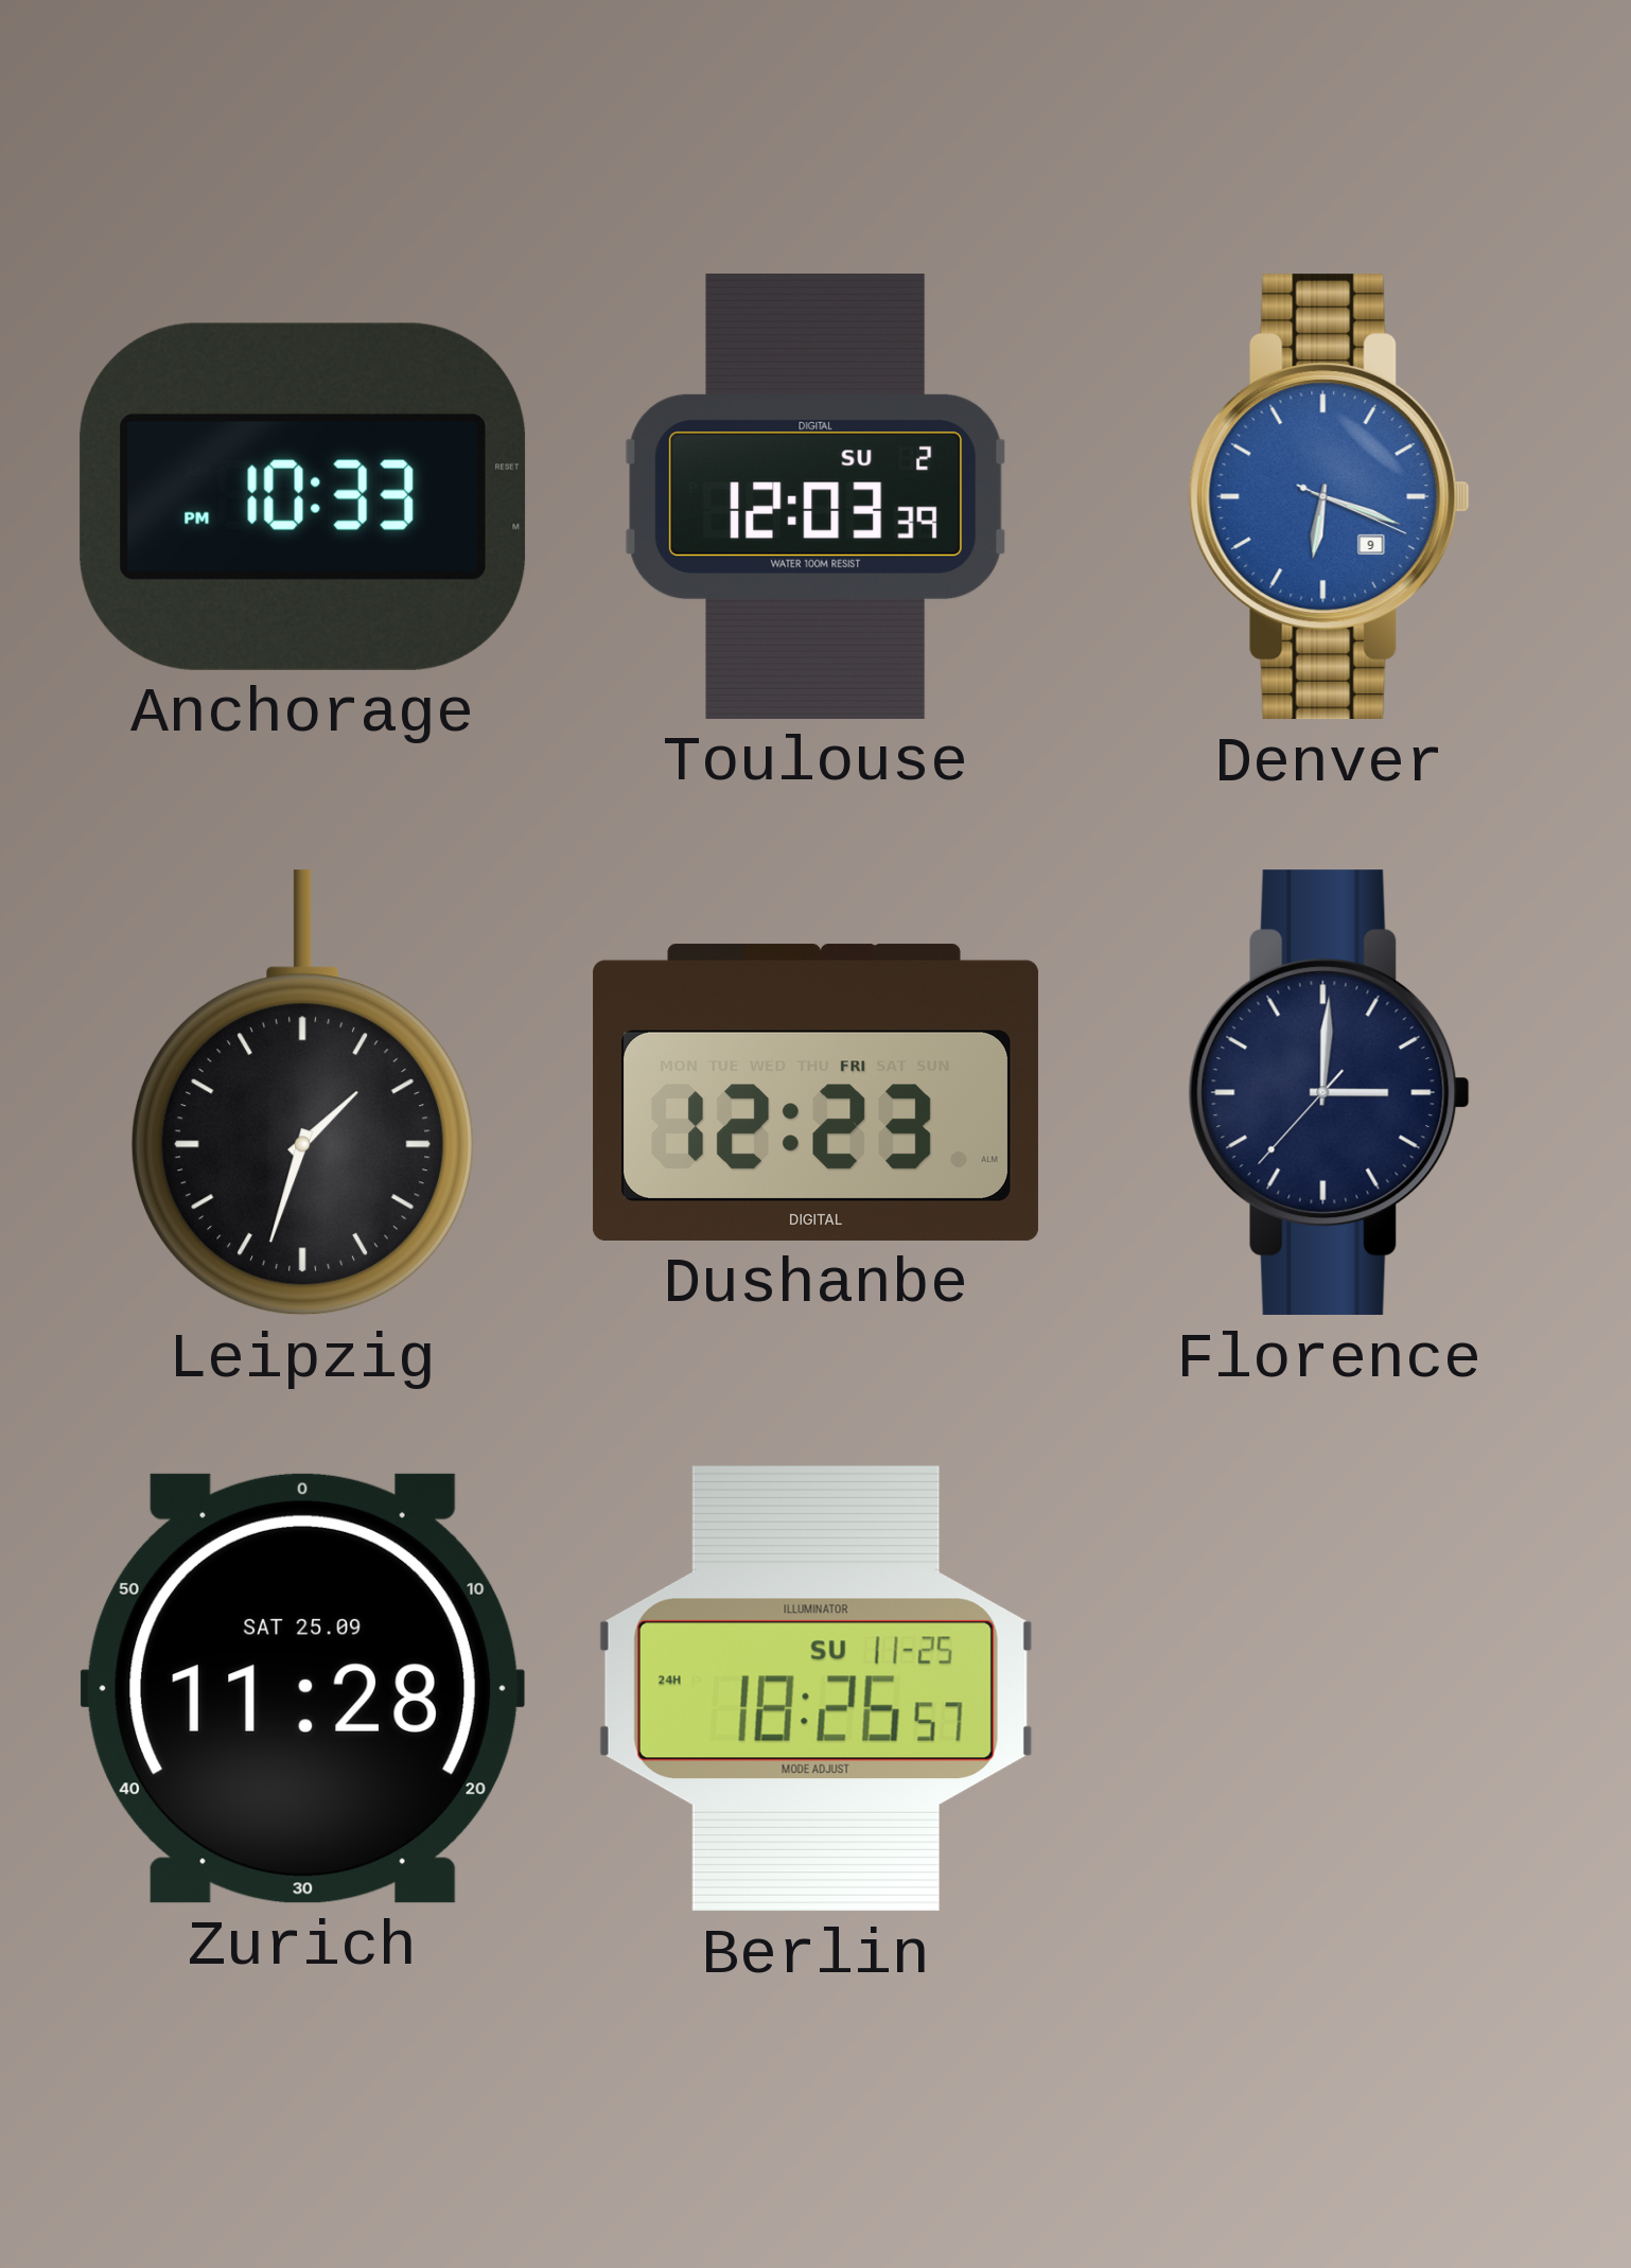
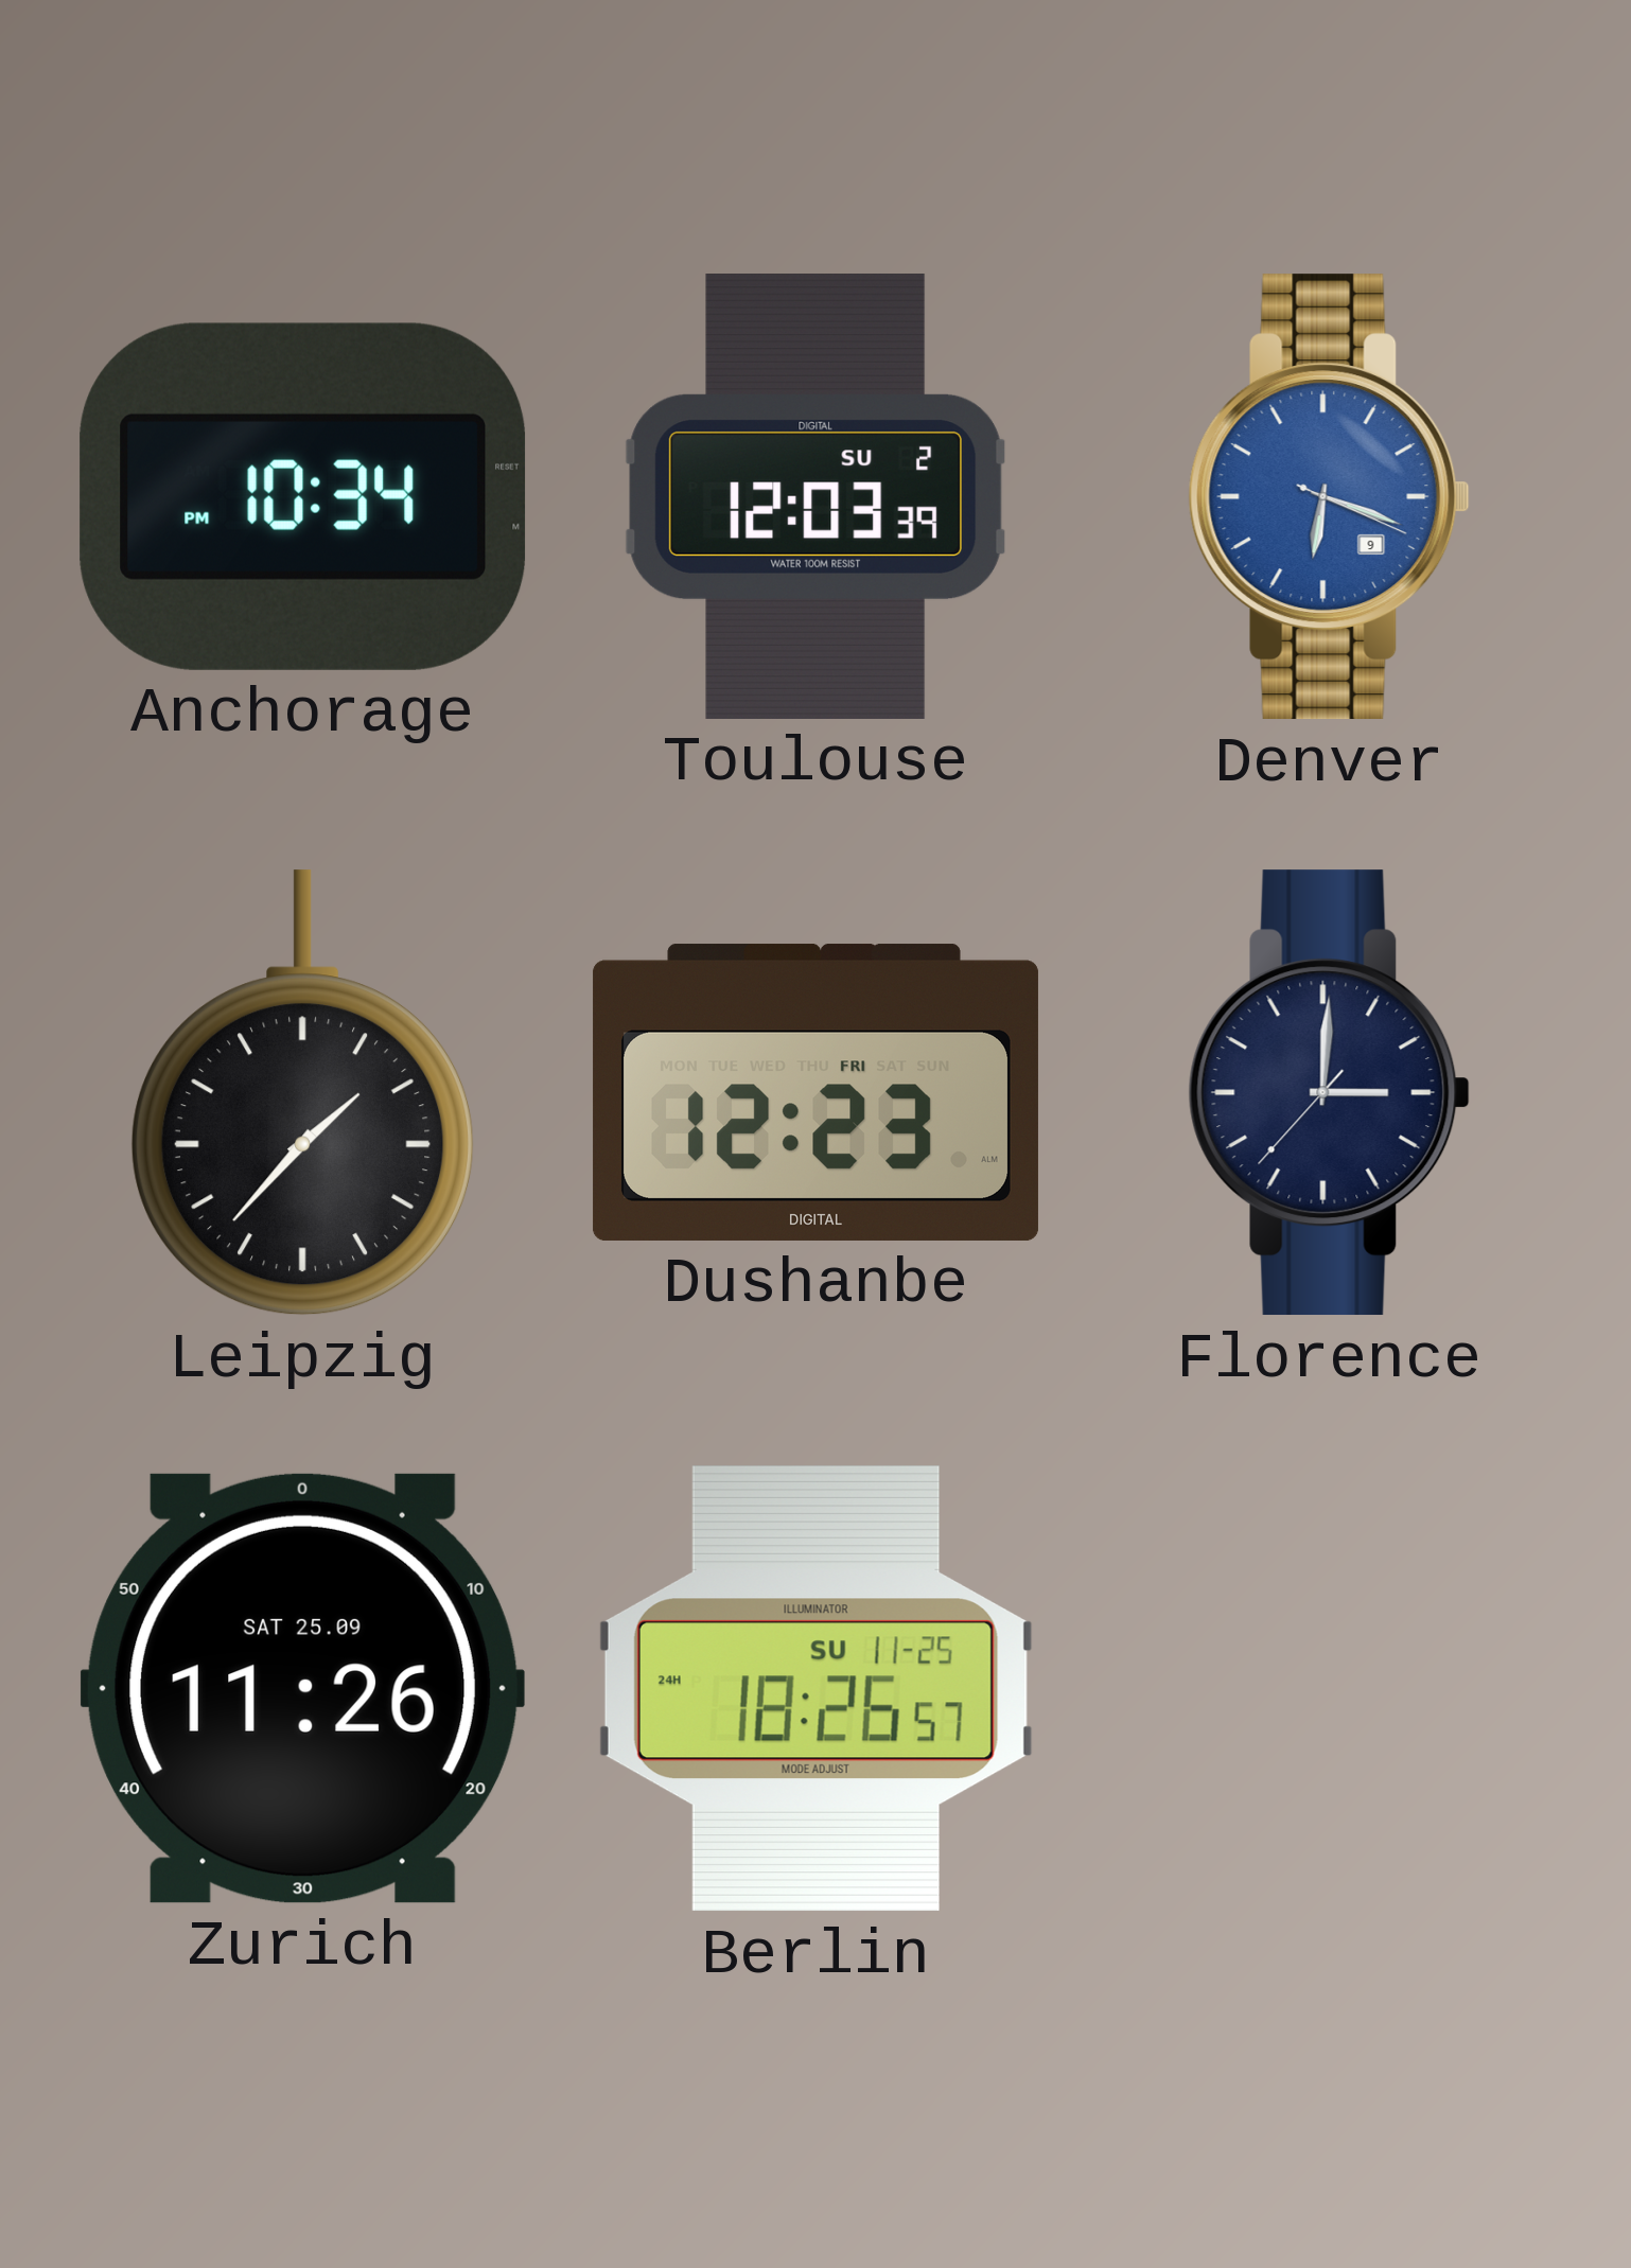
Anchorage: 10:33 -> 10:34
Leipzig: 1:33 -> 1:37
Zurich: 11:28 -> 11:26
